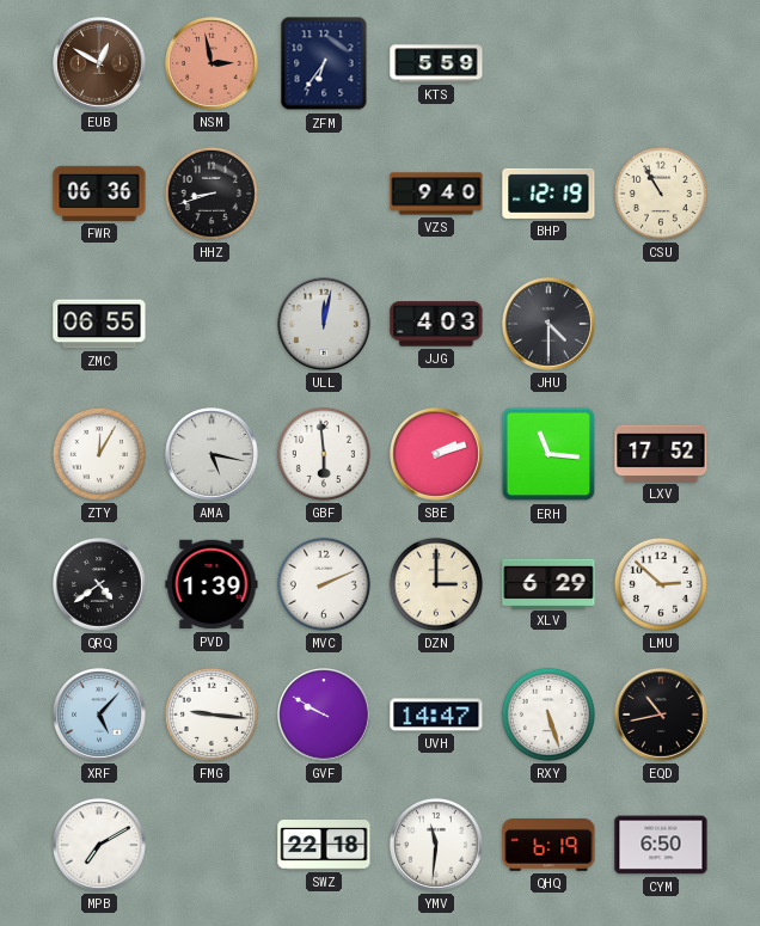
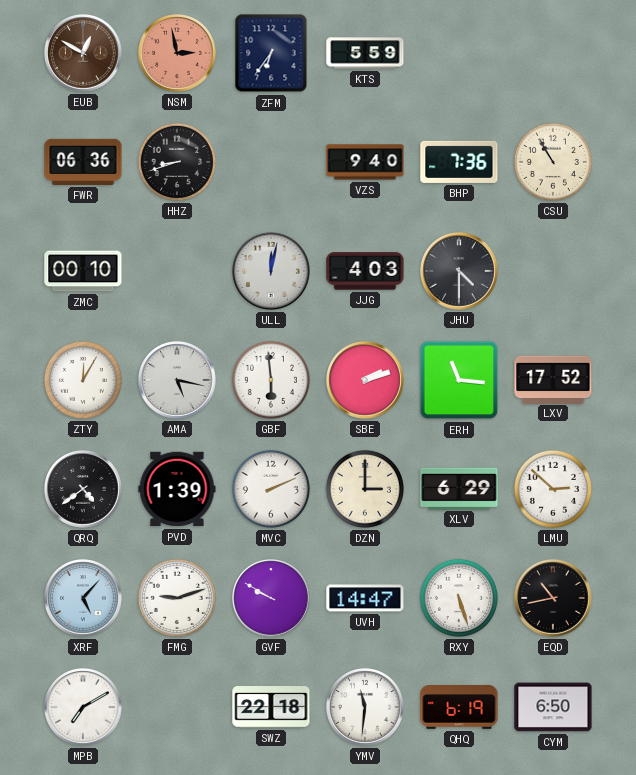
BHP: 12:19 -> 7:36
ZMC: 06:55 -> 00:10
FMG: 9:16 -> 9:12
